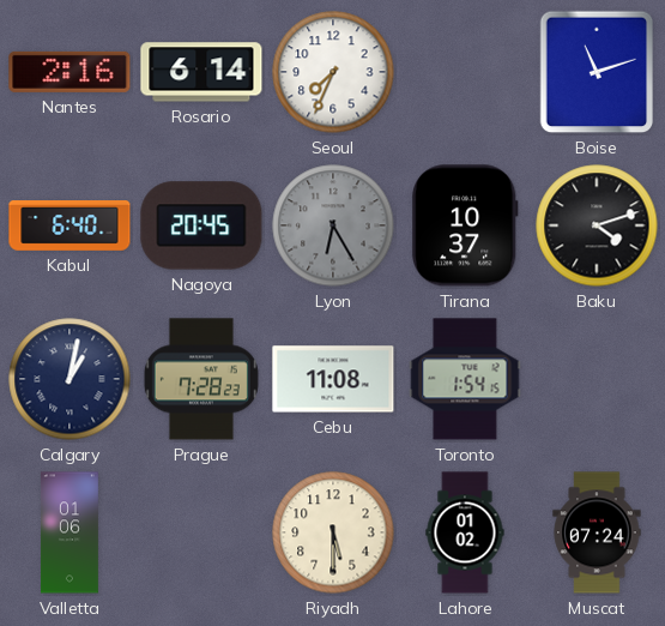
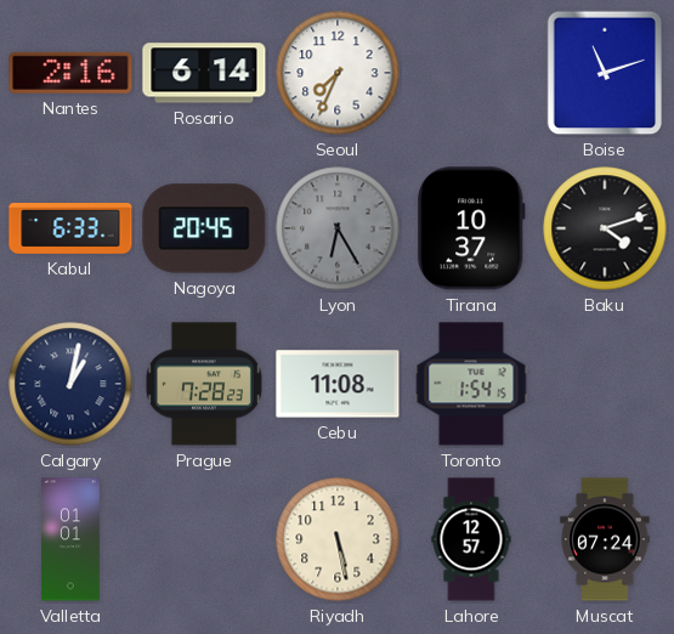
Kabul: 6:40 -> 6:33
Valletta: 01:06 -> 01:01
Riyadh: 5:30 -> 5:28
Lahore: 01:02 -> 12:57
